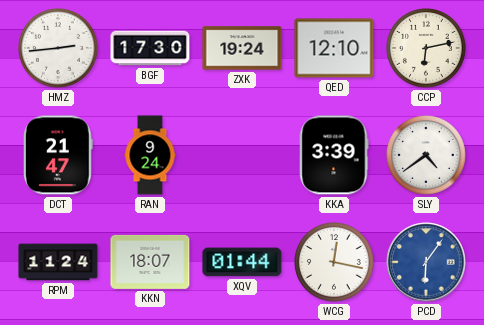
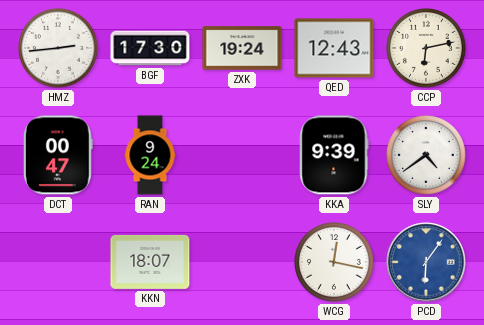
QED: 12:10 -> 12:43
DCT: 21:47 -> 00:47
KKA: 3:39 -> 9:39
RPM: 11:24 -> none
XQV: 01:44 -> none
